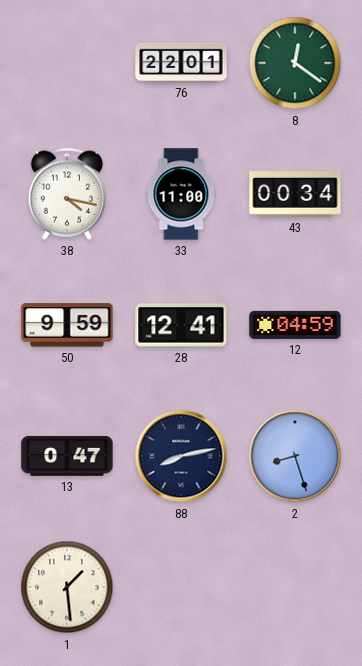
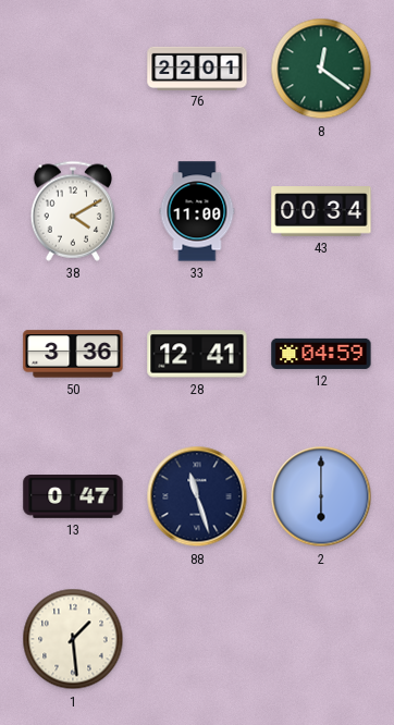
38: 4:17 -> 4:10
50: 9:59 -> 3:36
88: 8:13 -> 11:27
2: 8:27 -> 6:00
